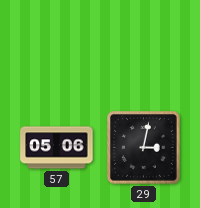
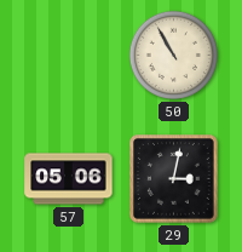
50: none -> 10:55
